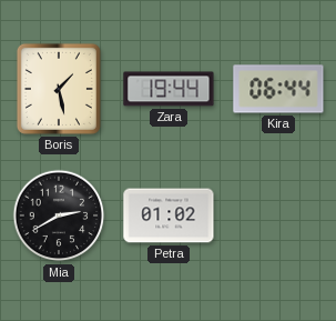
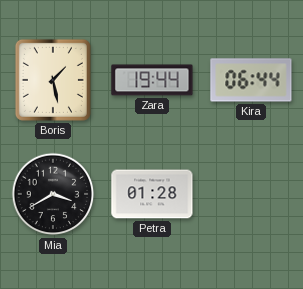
Mia: 2:40 -> 3:40
Petra: 01:02 -> 01:28
